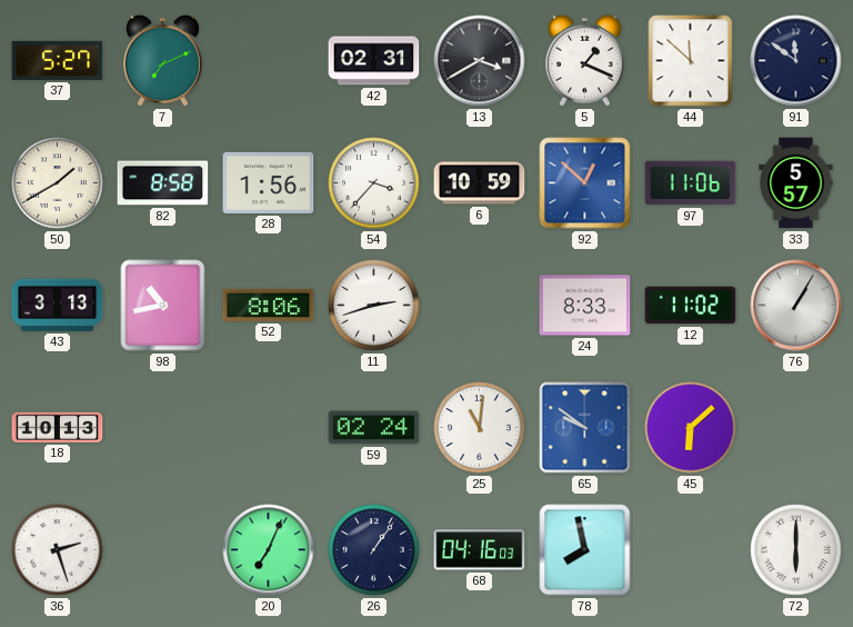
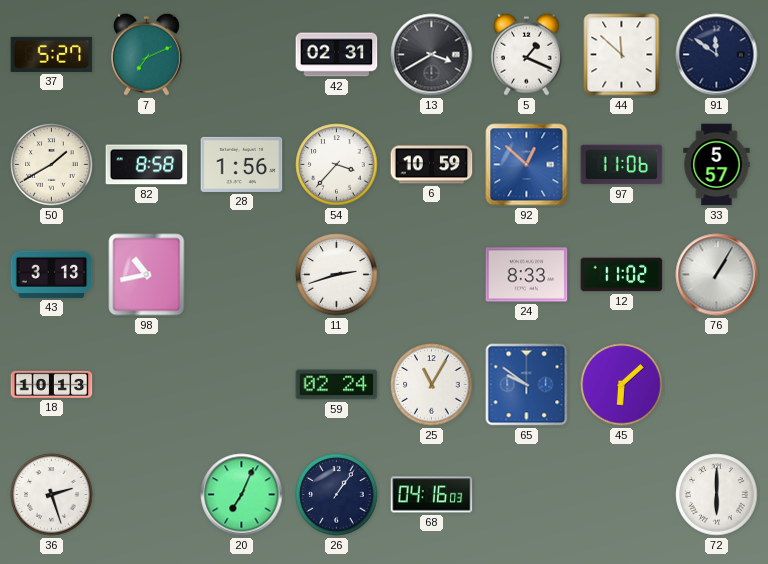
52: 8:06 -> none
25: 11:01 -> 11:05
78: 7:58 -> none
